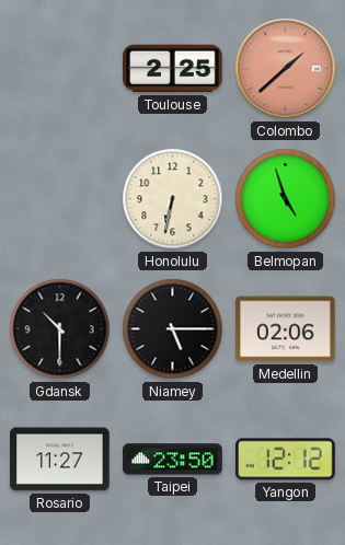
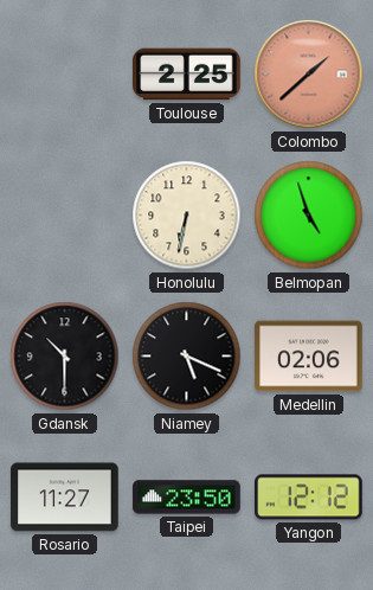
Niamey: 5:15 -> 5:19
